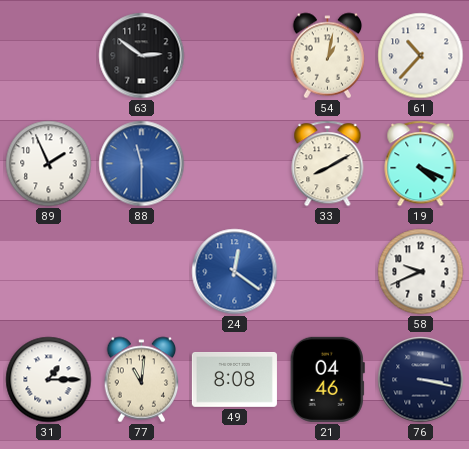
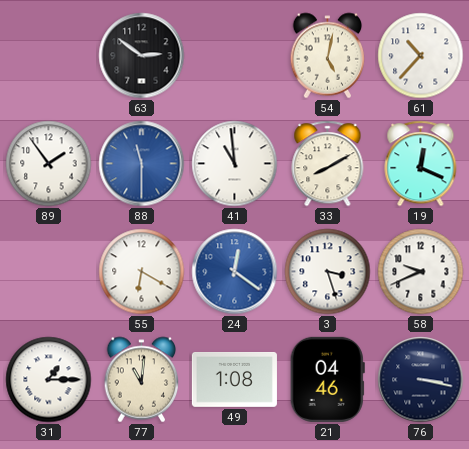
54: 1:02 -> 5:02
89: 1:56 -> 1:54
41: none -> 10:59
19: 4:19 -> 12:19
55: none -> 6:20
3: none -> 3:27
49: 8:08 -> 1:08
